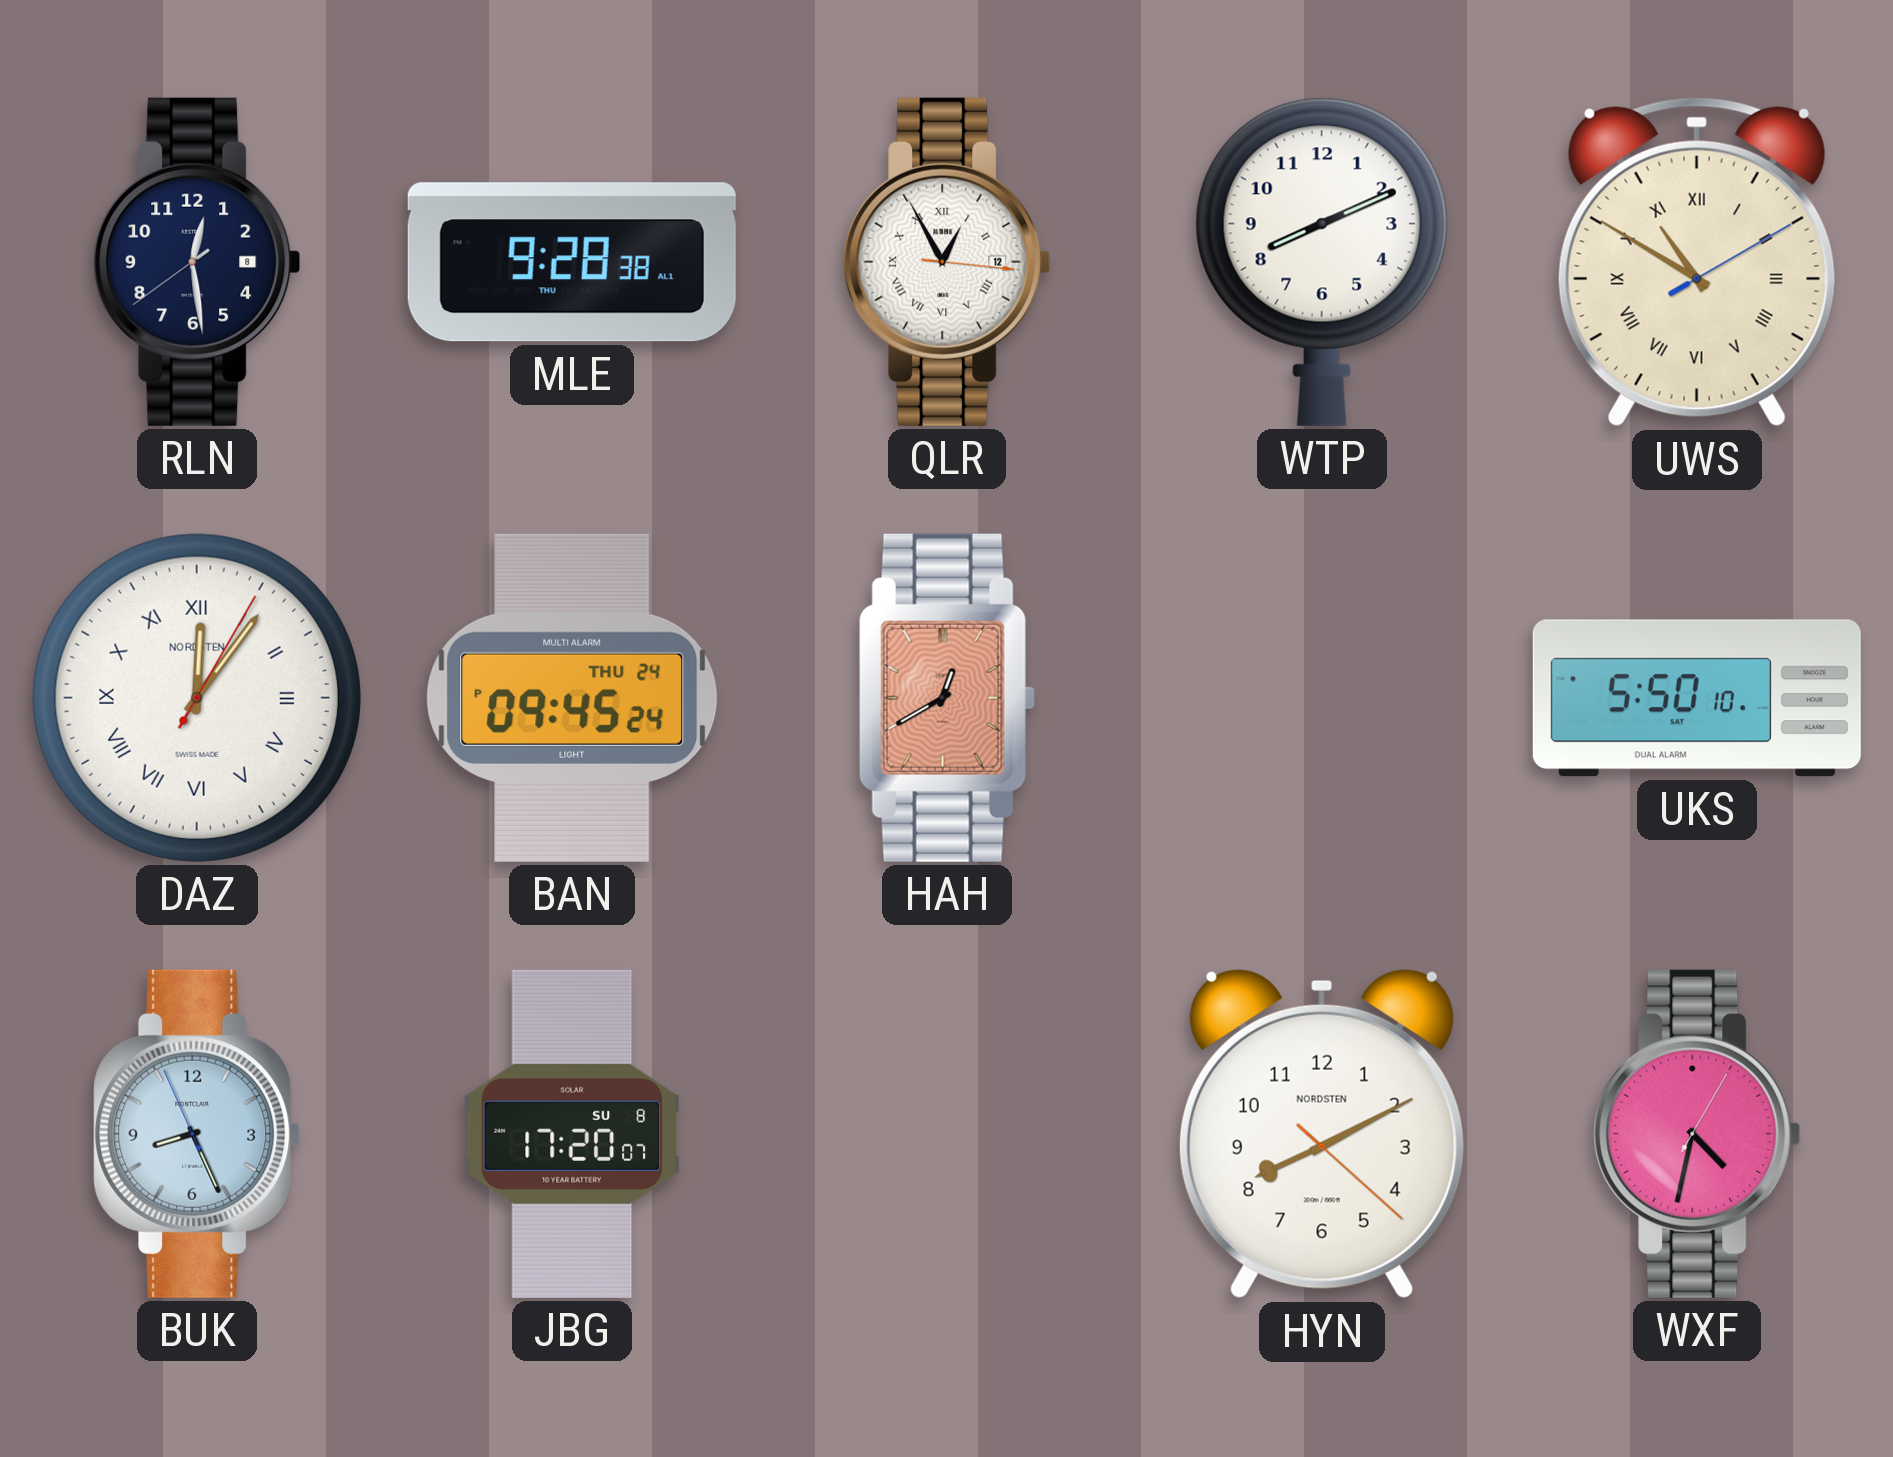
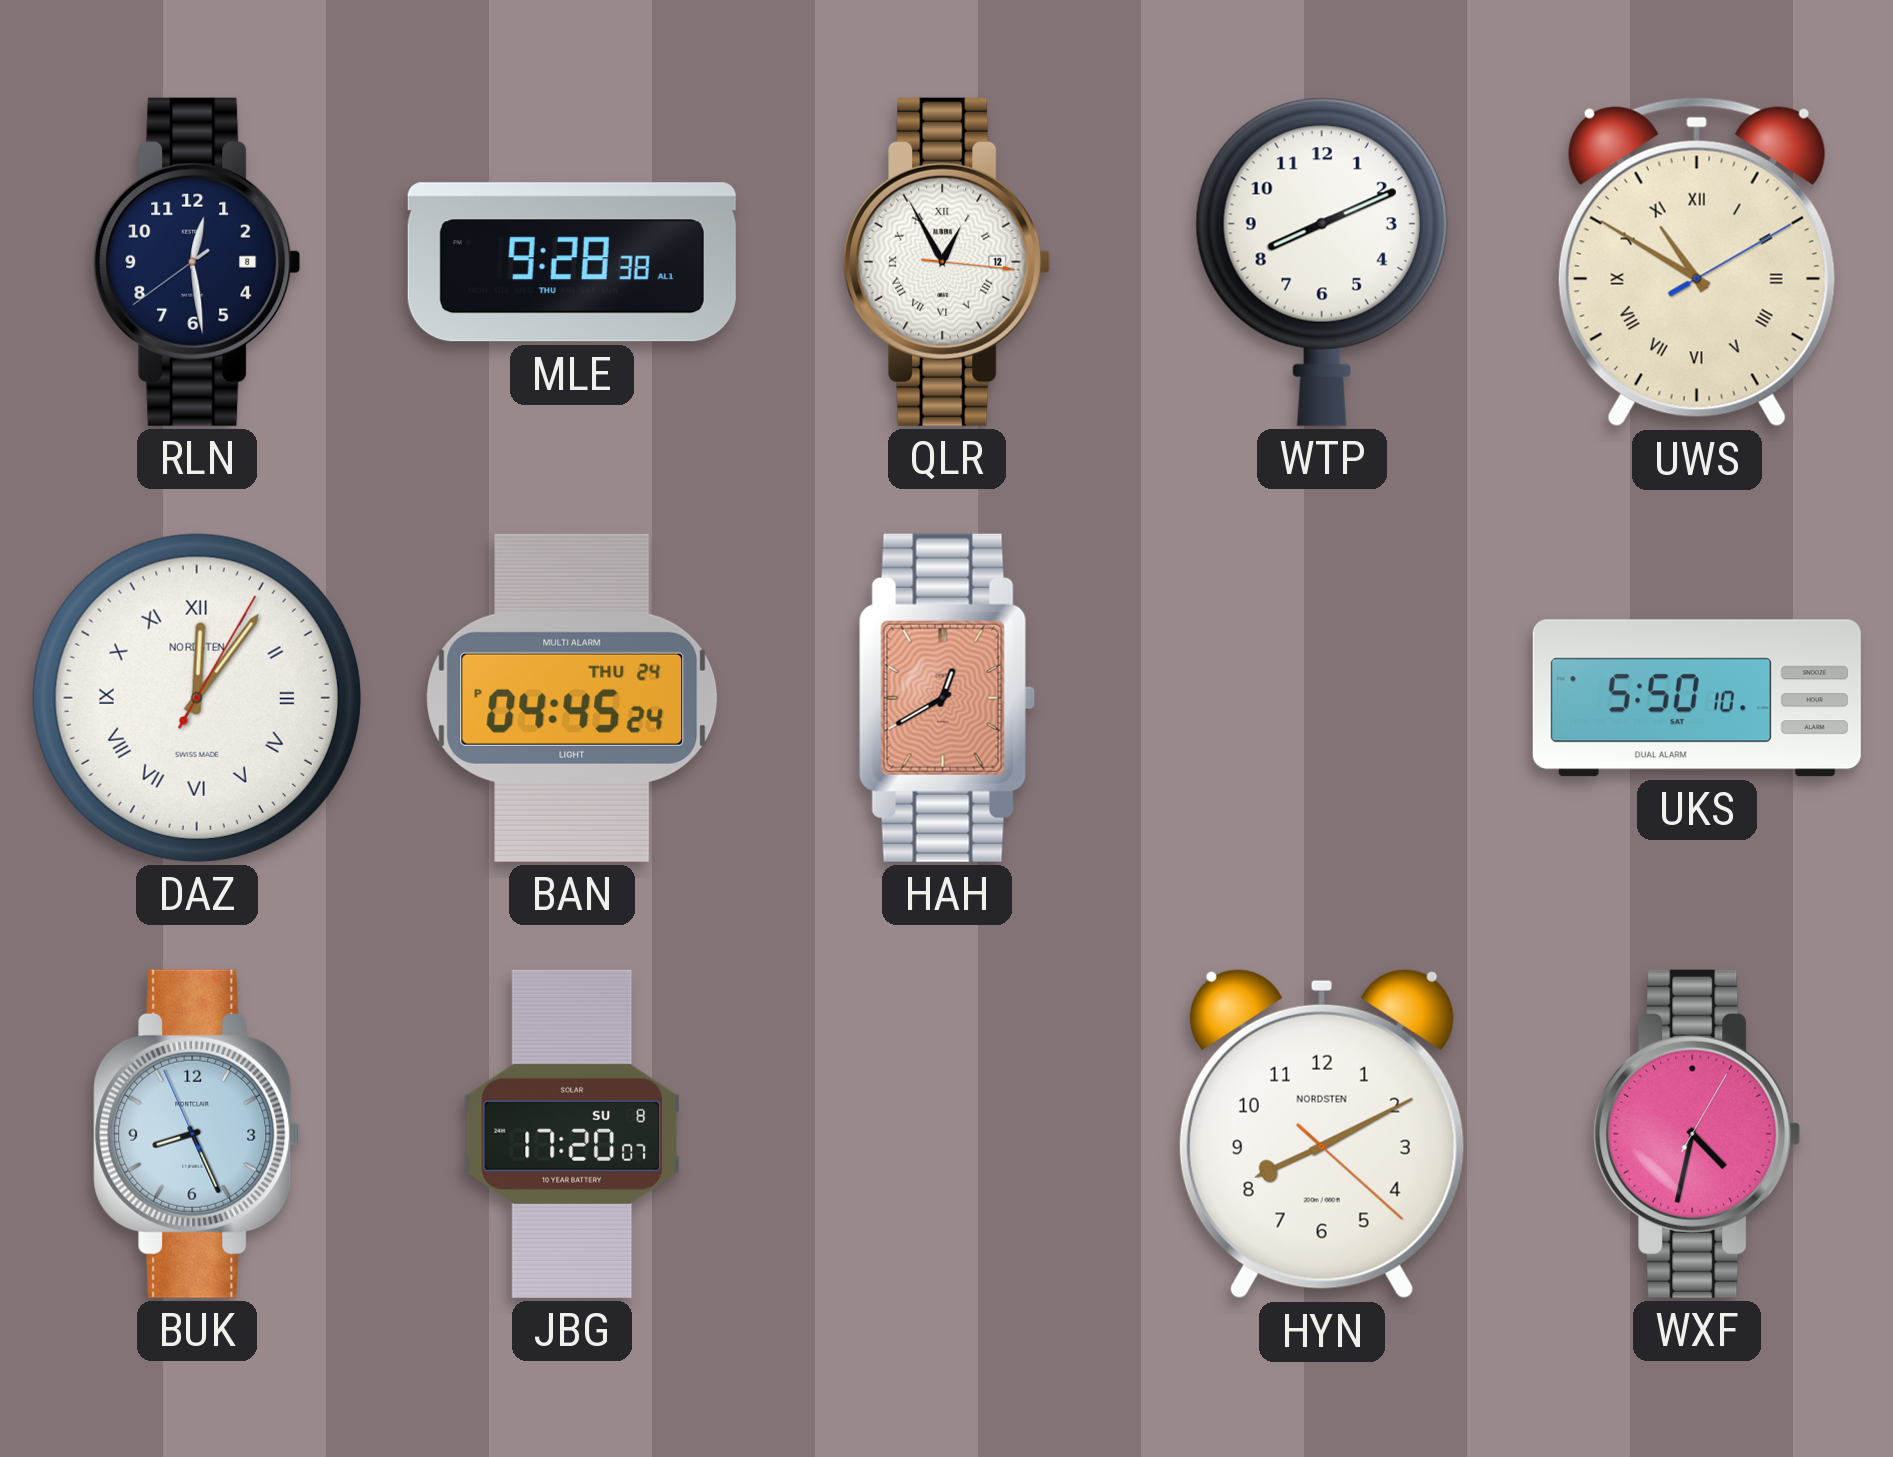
BAN: 09:45 -> 04:45
